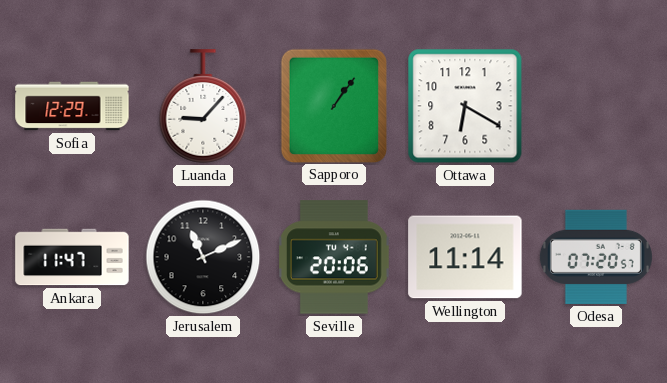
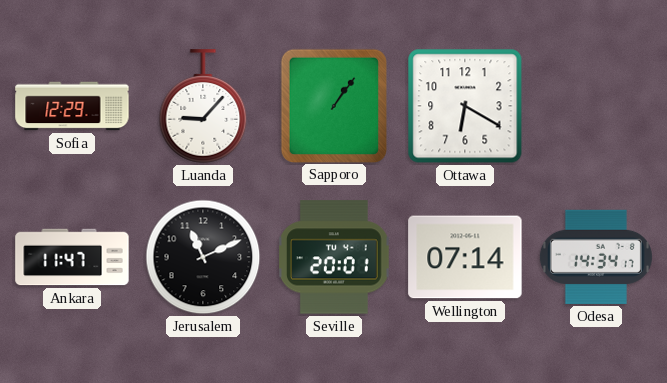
Seville: 20:06 -> 20:01
Wellington: 11:14 -> 07:14
Odesa: 07:20 -> 14:34
